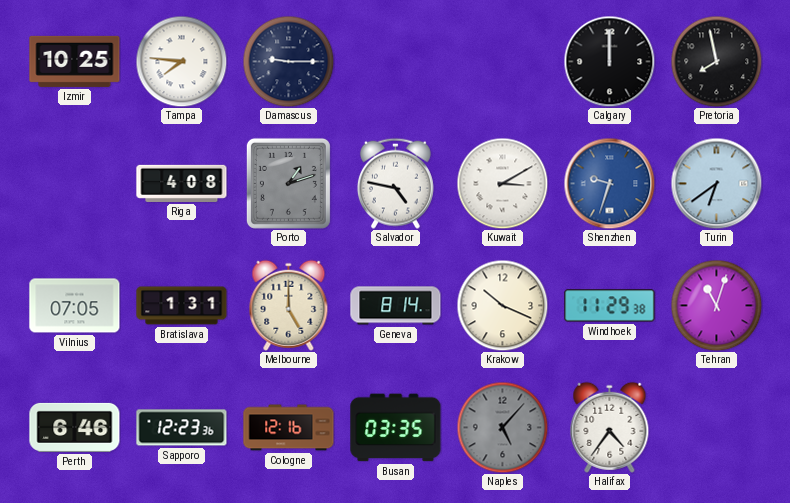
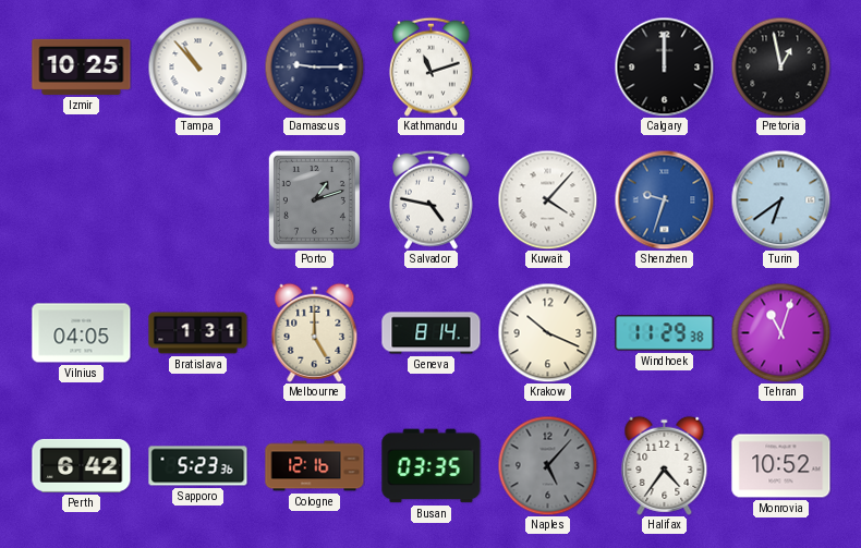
Tampa: 7:46 -> 10:53
Kathmandu: none -> 11:12
Pretoria: 7:58 -> 12:58
Riga: 4:08 -> none
Kuwait: 3:10 -> 4:07
Vilnius: 07:05 -> 04:05
Perth: 6:46 -> 6:42
Sapporo: 12:23 -> 5:23
Monrovia: none -> 10:52
